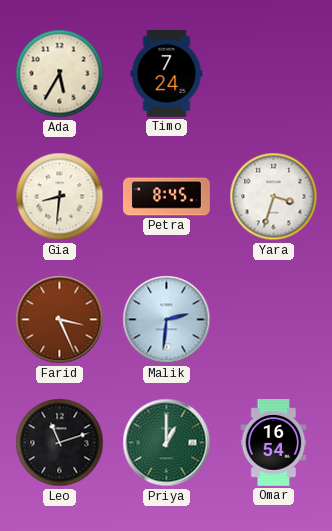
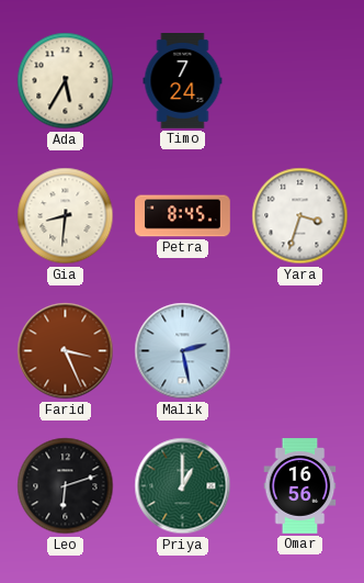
Malik: 2:31 -> 2:28
Leo: 11:12 -> 6:12
Omar: 16:54 -> 16:56
